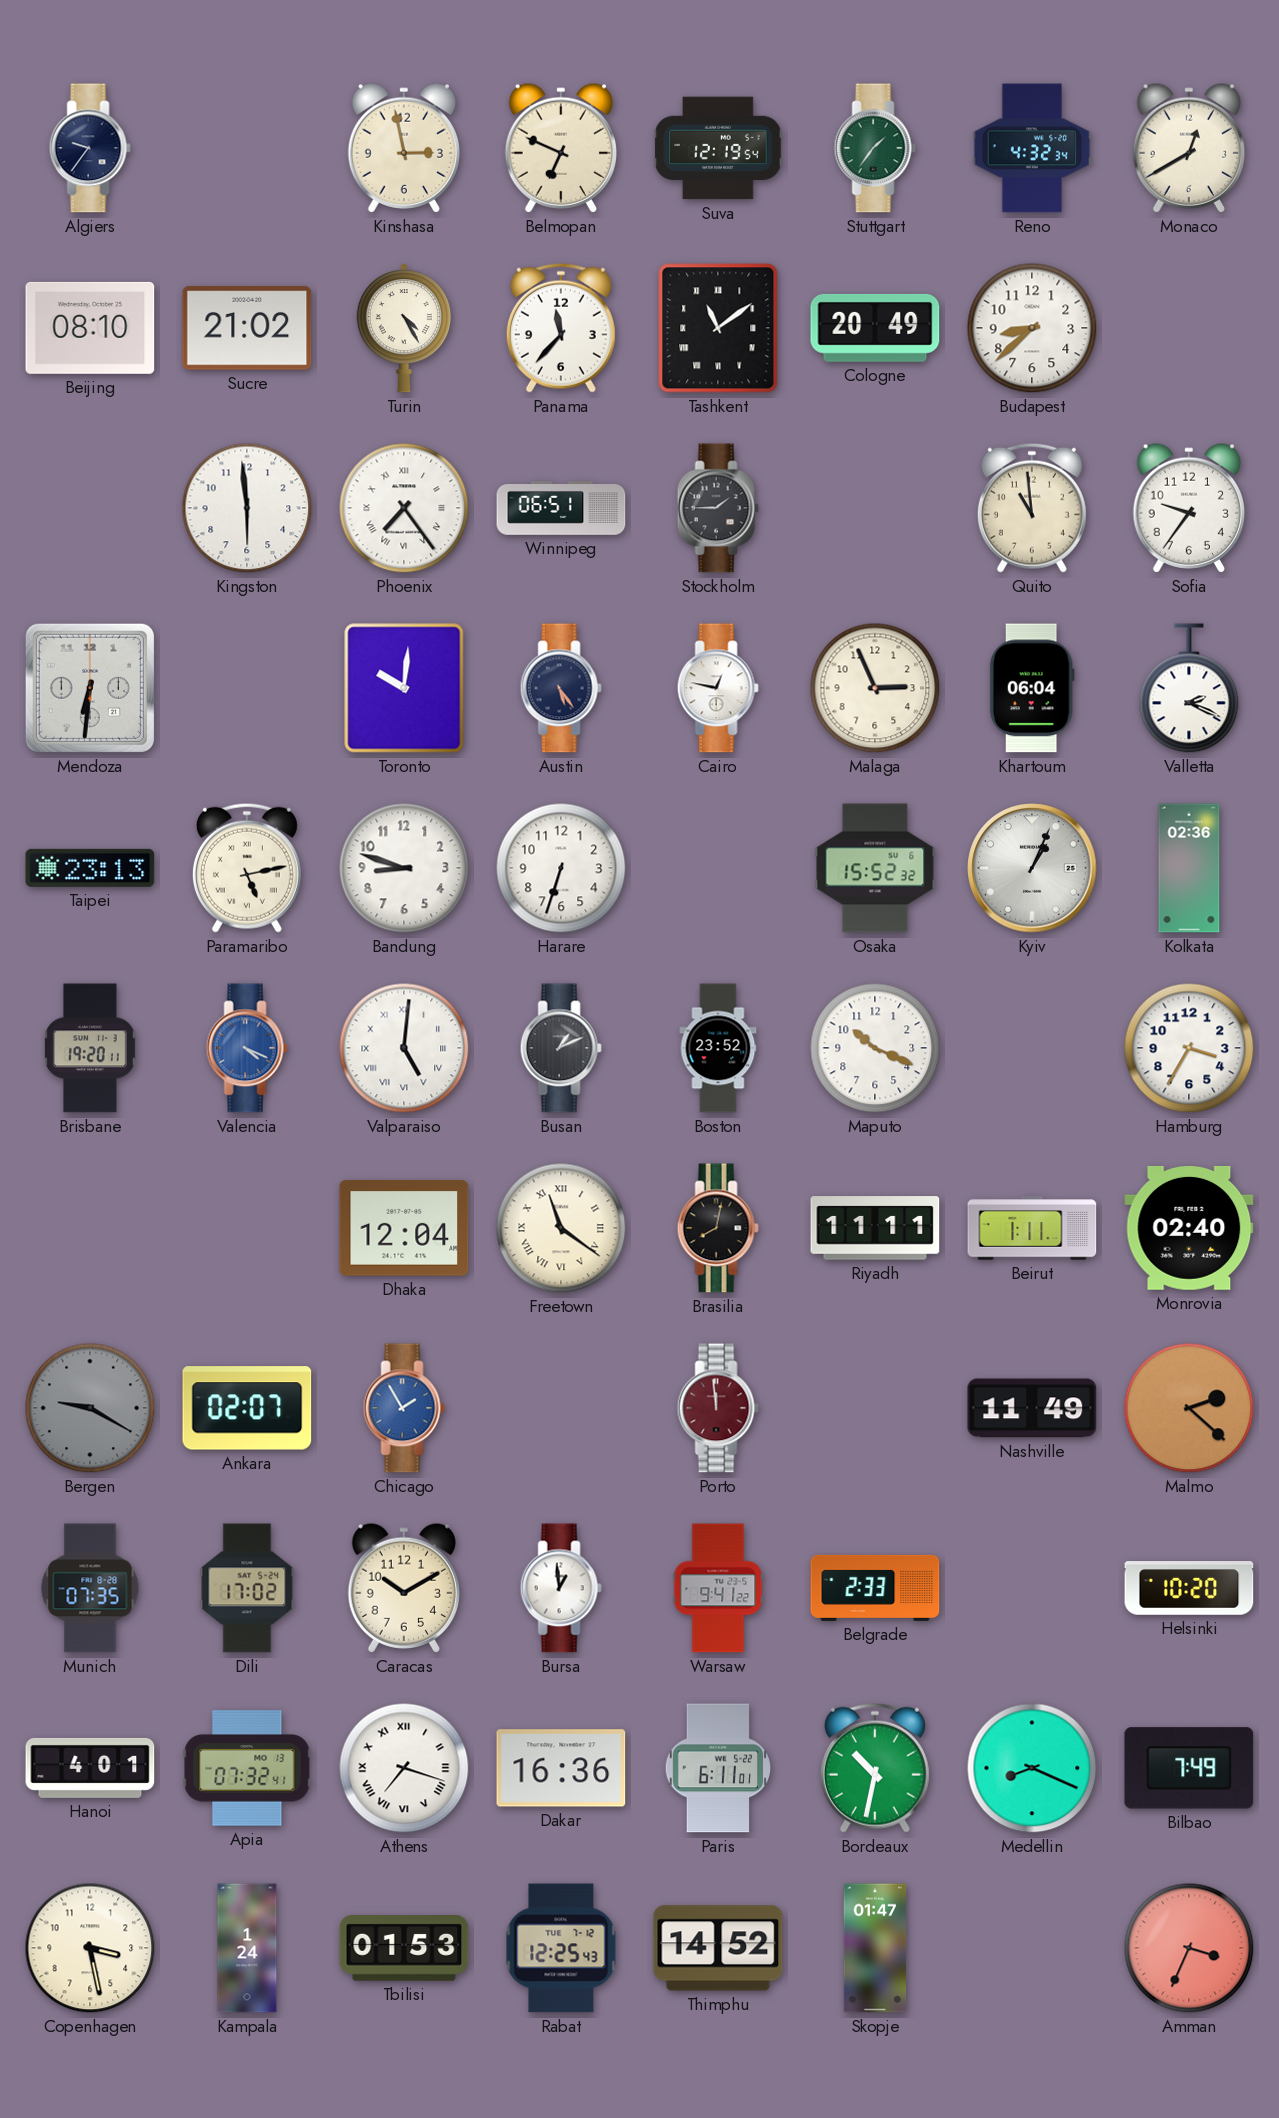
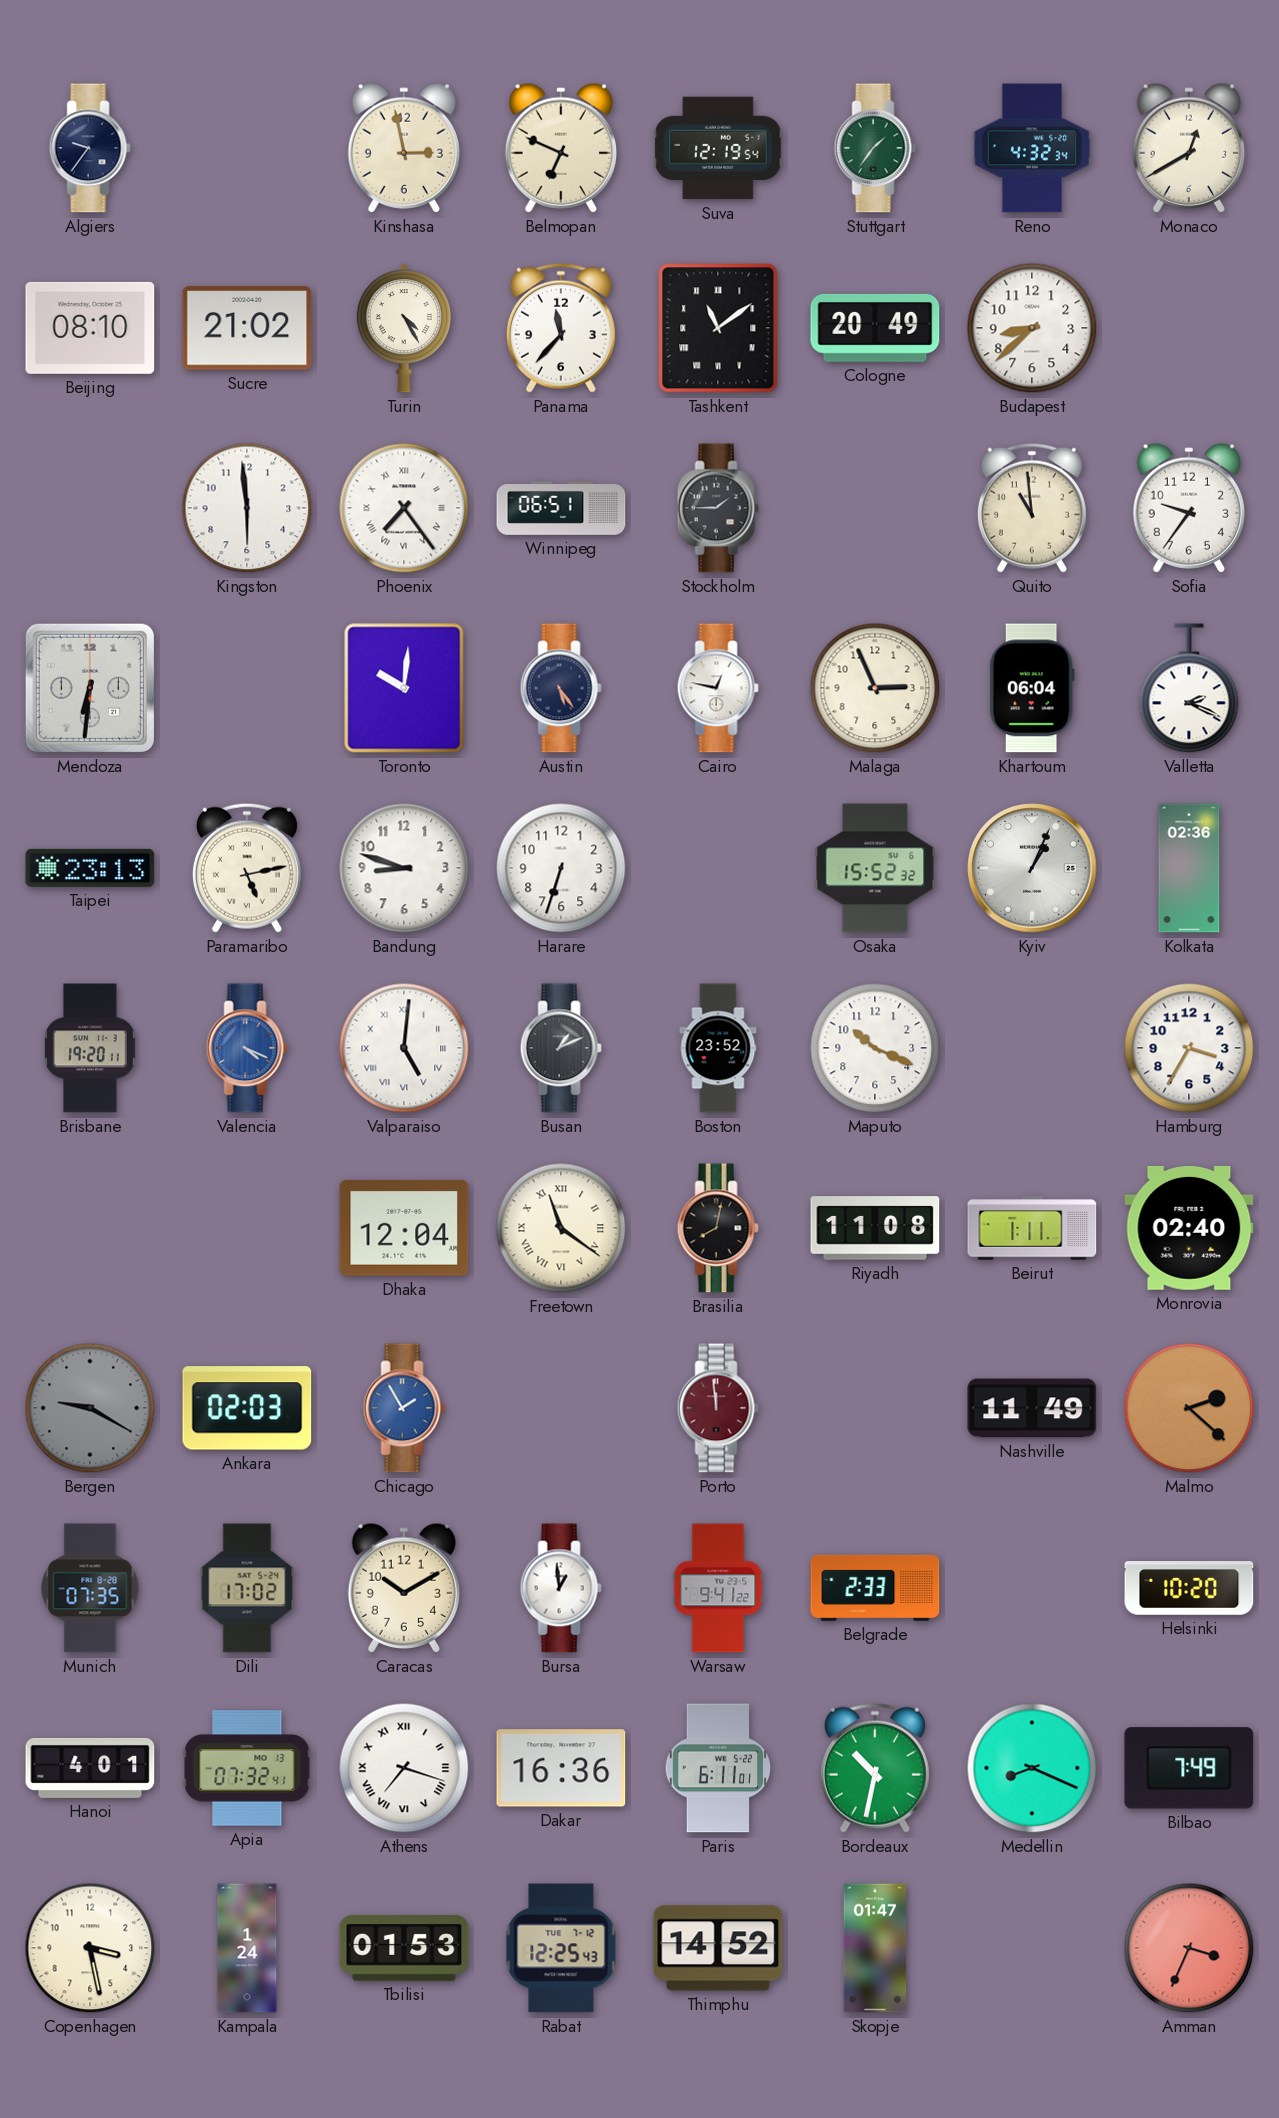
Riyadh: 11:11 -> 11:08
Ankara: 02:07 -> 02:03
